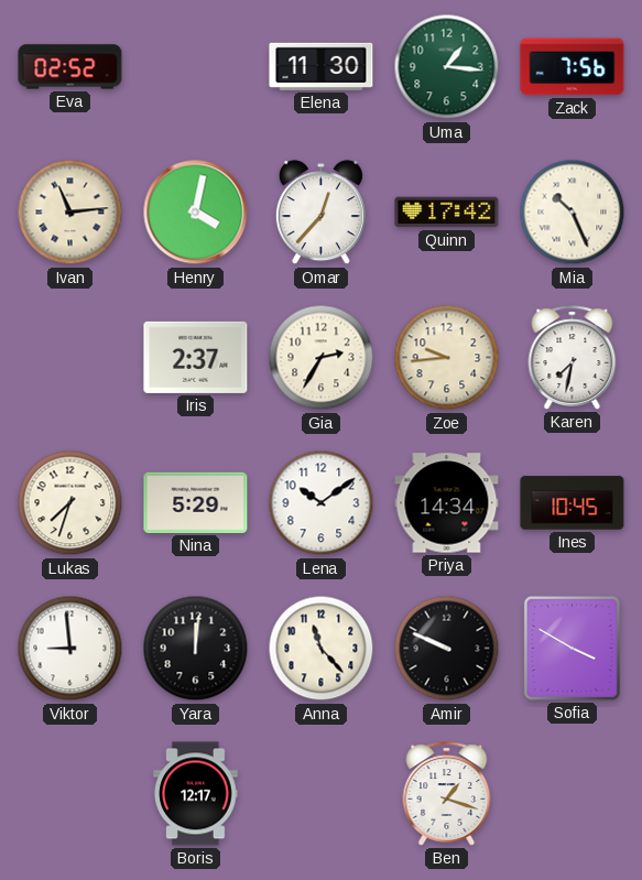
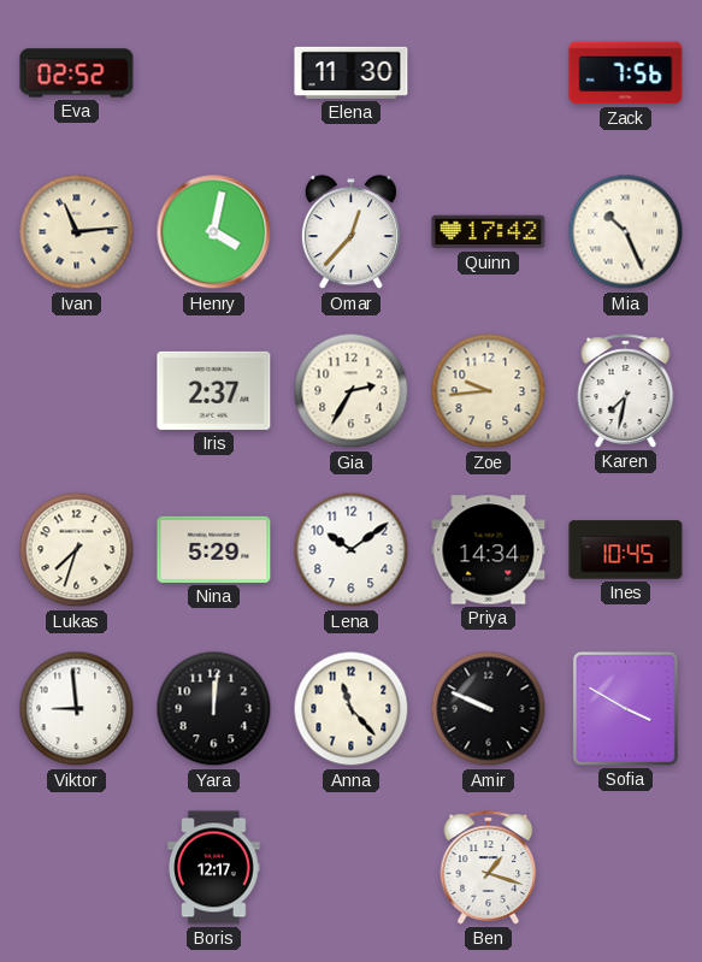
Uma: 1:16 -> none
